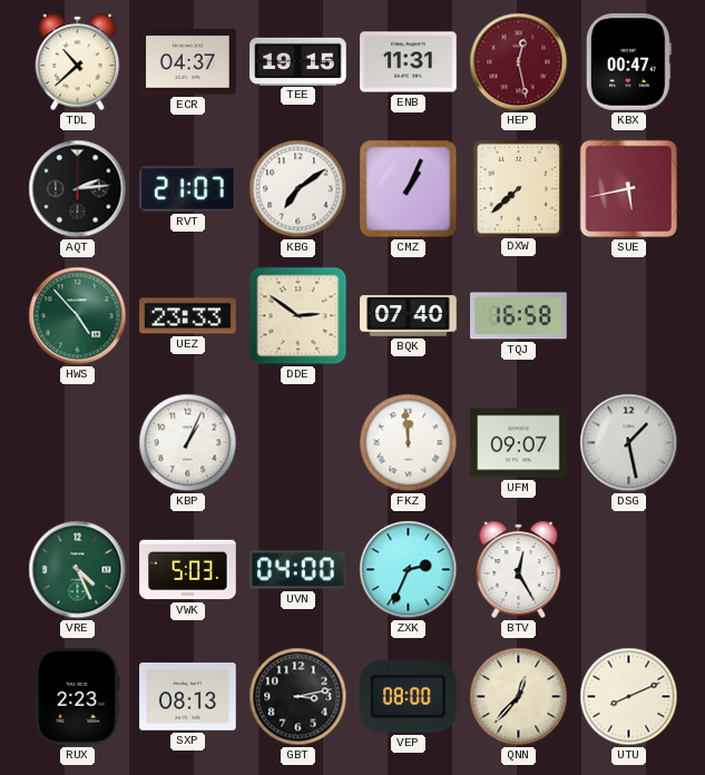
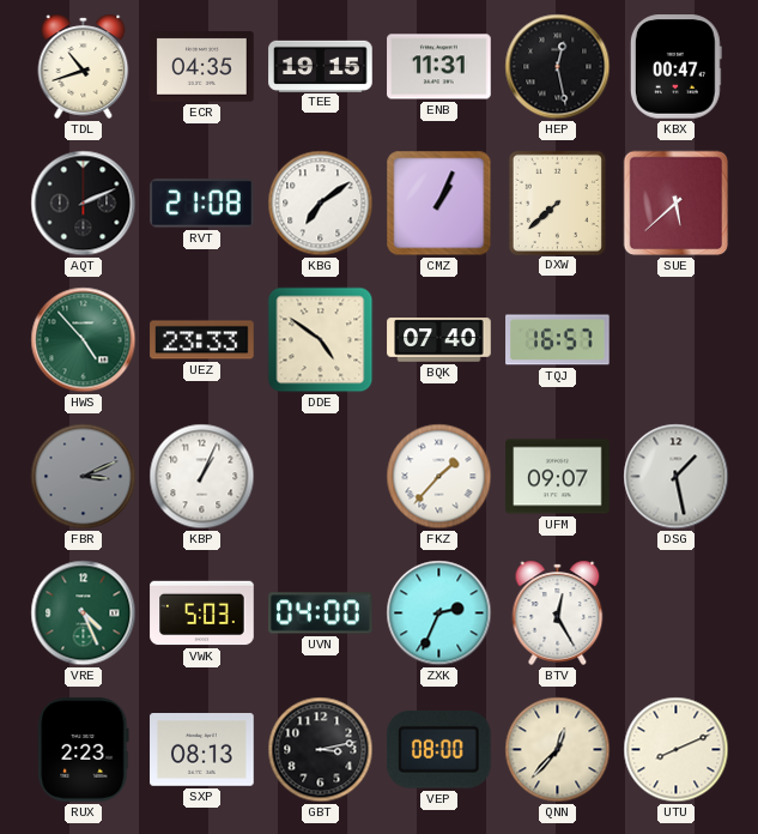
TDL: 10:38 -> 10:42
ECR: 04:37 -> 04:35
HEP dial: burgundy -> black
AQT: 2:14 -> 2:11
RVT: 21:07 -> 21:08
SUE: 5:43 -> 5:38
DDE: 2:51 -> 4:51
TQJ: 16:58 -> 16:57
FBR: none -> 3:11
FKZ: 11:59 -> 1:37
